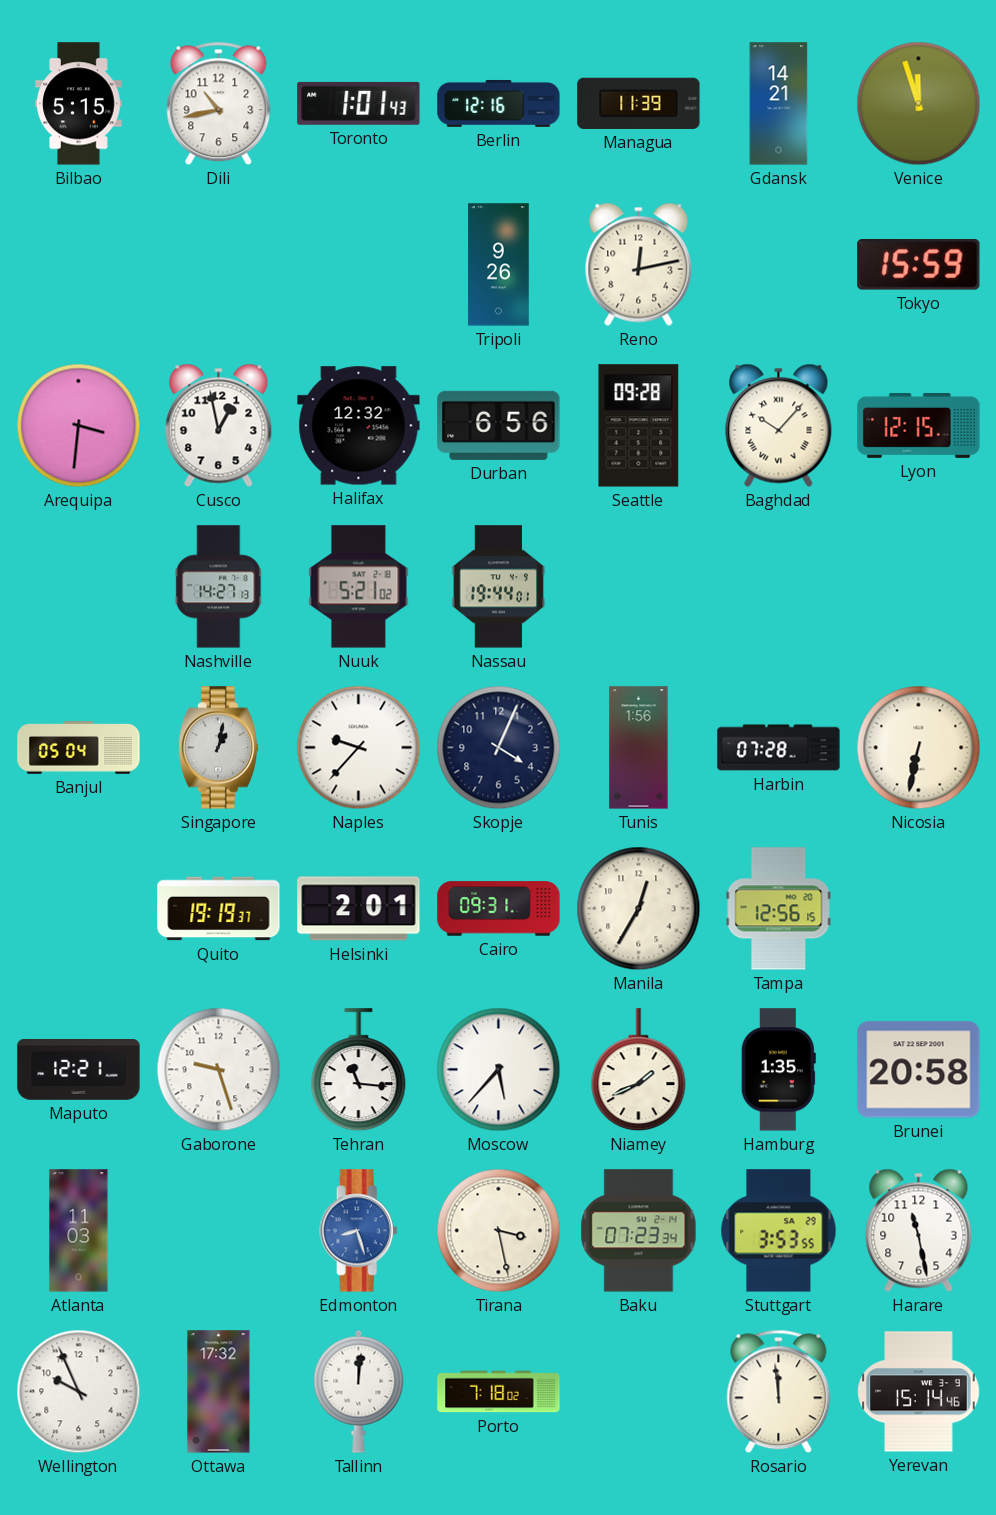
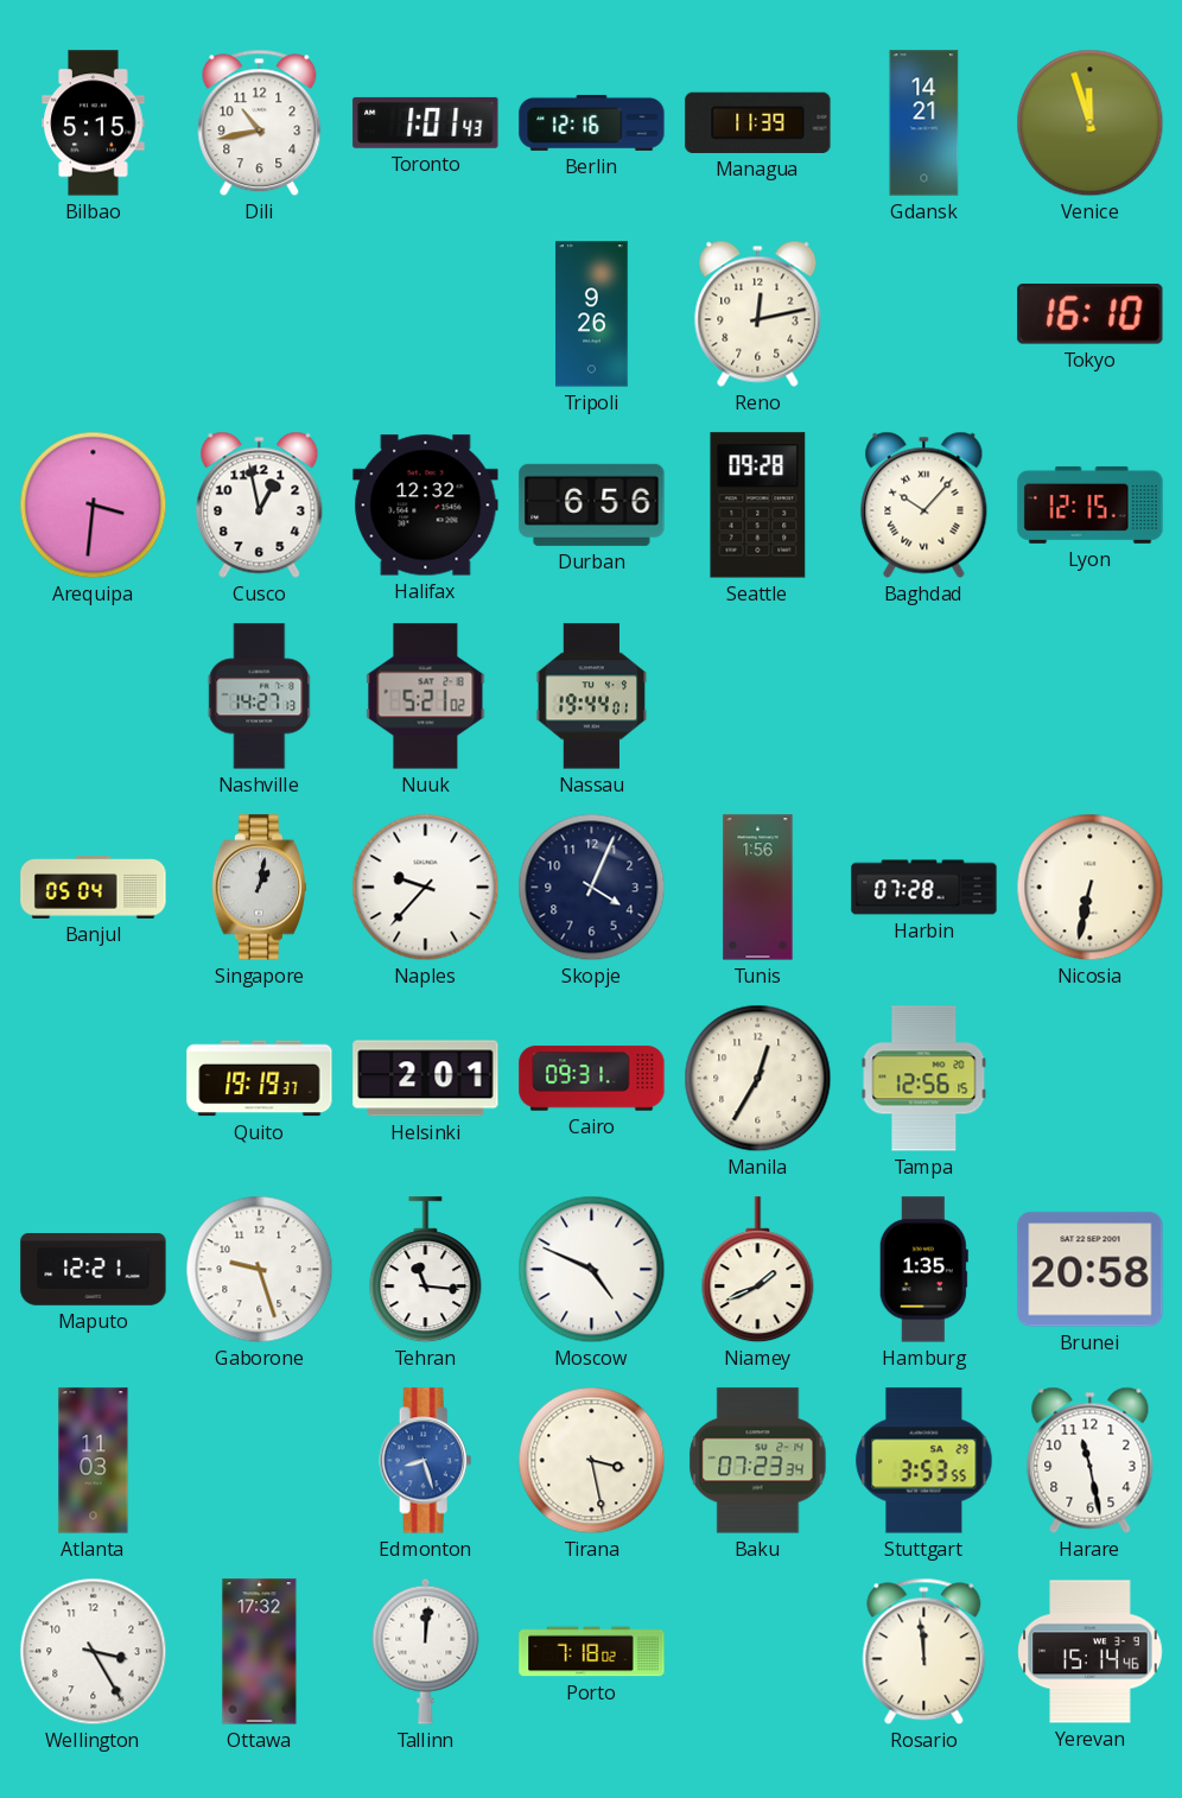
Tokyo: 15:59 -> 16:10
Moscow: 5:37 -> 4:49
Wellington: 9:56 -> 3:25
